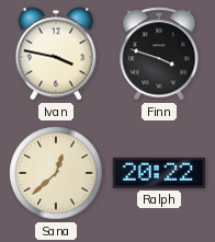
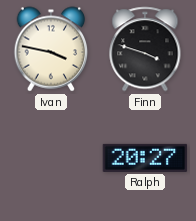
Sana: 12:38 -> none
Ralph: 20:22 -> 20:27
